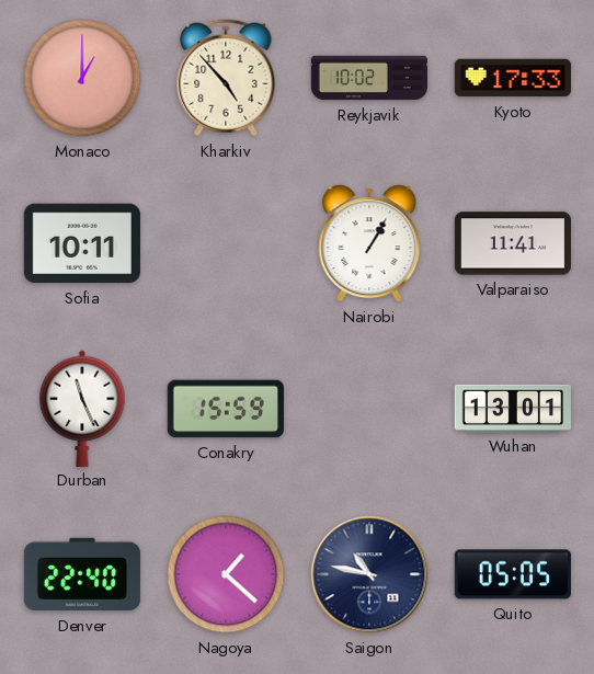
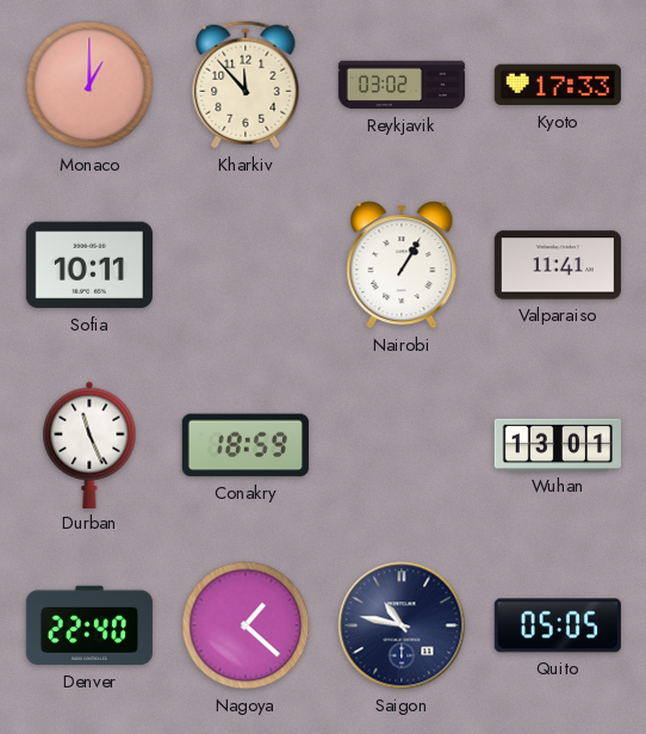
Kharkiv: 4:53 -> 11:53
Reykjavik: 10:02 -> 03:02
Conakry: 15:59 -> 18:59
